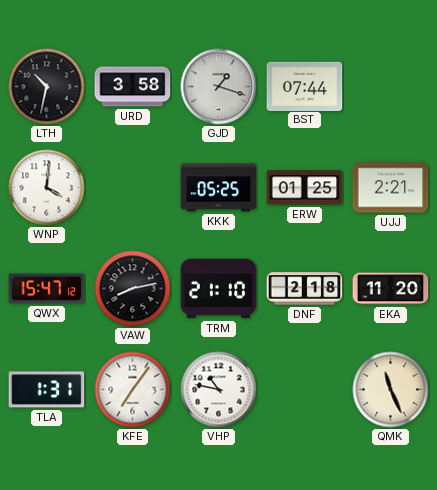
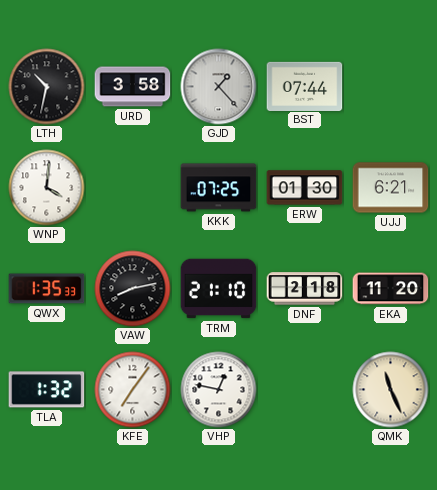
GJD: 1:18 -> 1:23
KKK: 05:25 -> 07:25
ERW: 01:25 -> 01:30
UJJ: 2:21 -> 6:21
QWX: 15:47 -> 1:35
TLA: 1:31 -> 1:32
VHP: 10:47 -> 12:47
